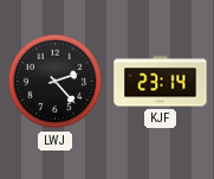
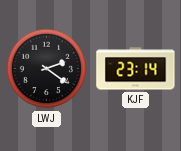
LWJ: 2:23 -> 2:21
